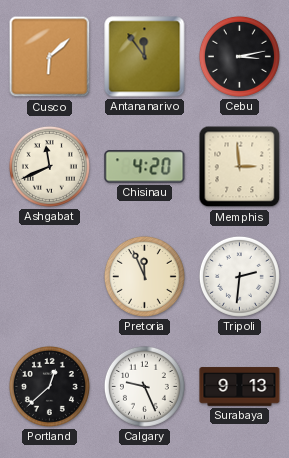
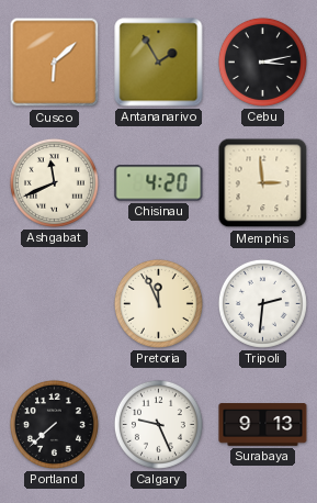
Antananarivo: 11:54 -> 1:55
Portland: 12:38 -> 7:38
